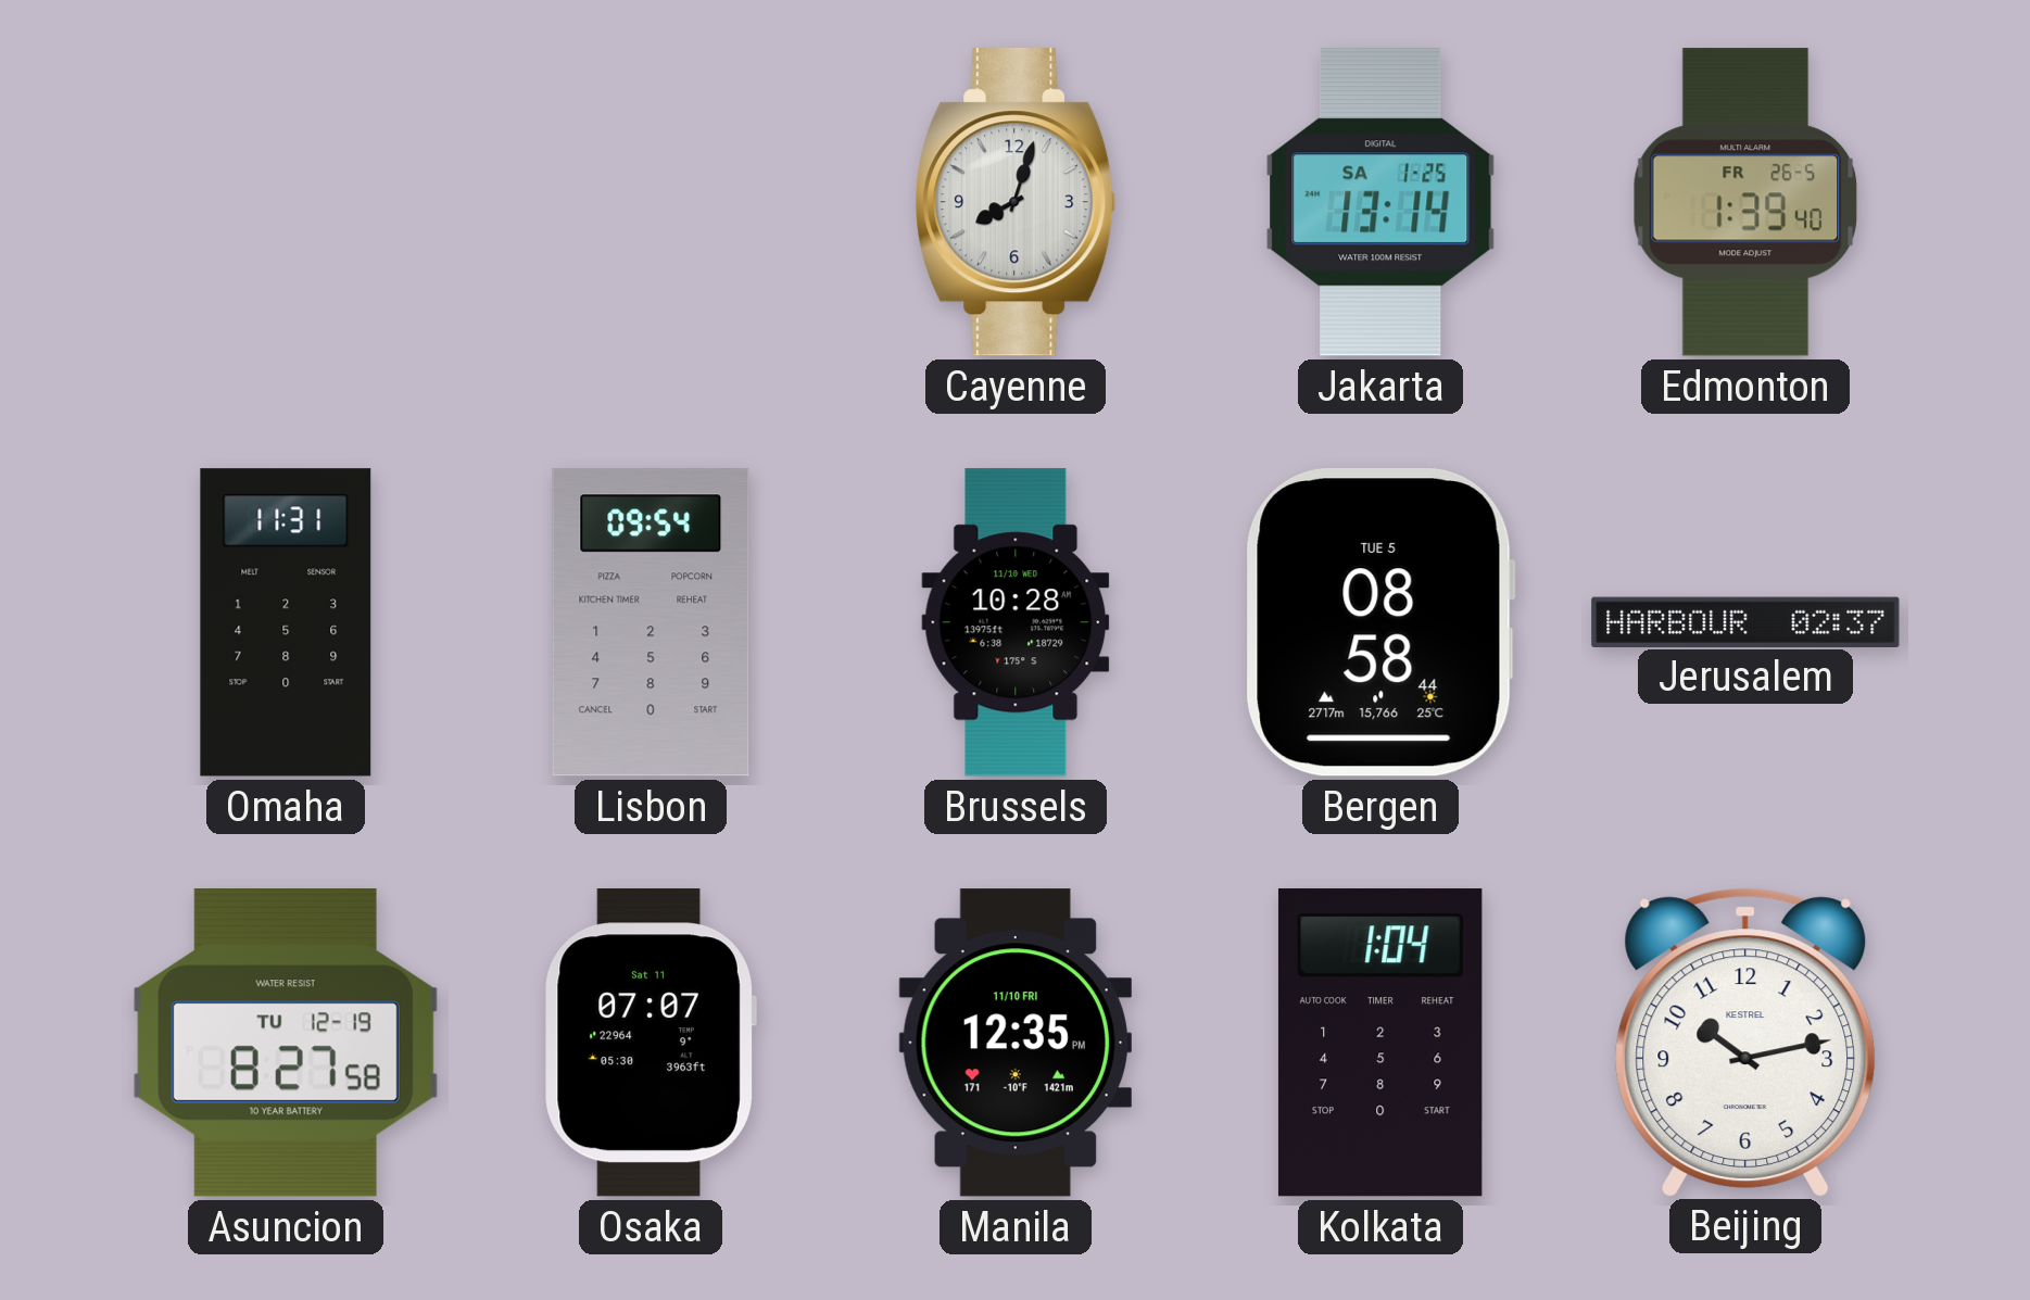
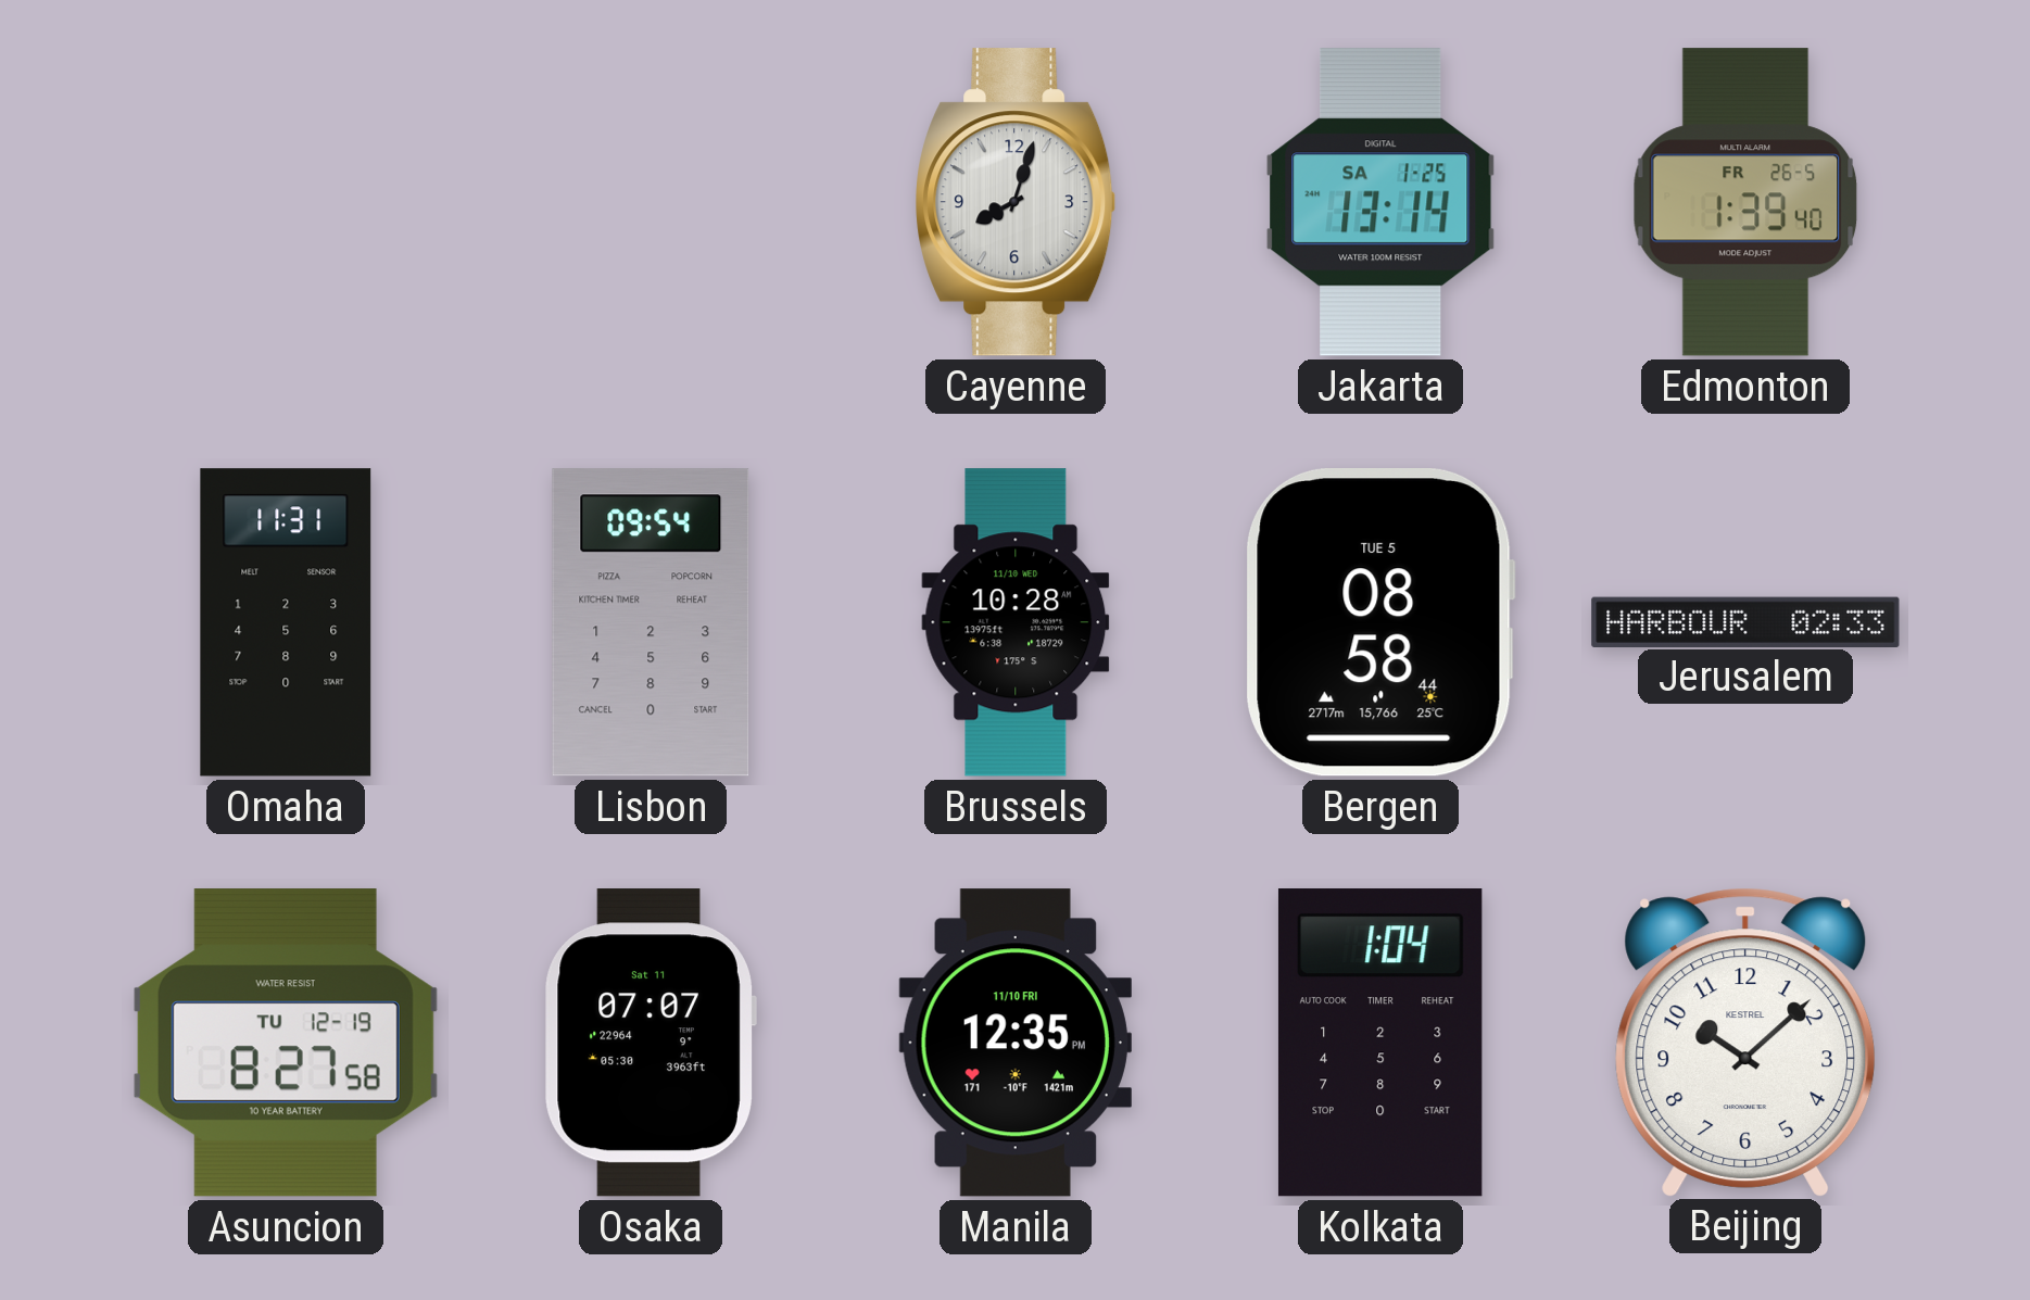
Jerusalem: 02:37 -> 02:33
Beijing: 10:13 -> 10:08
